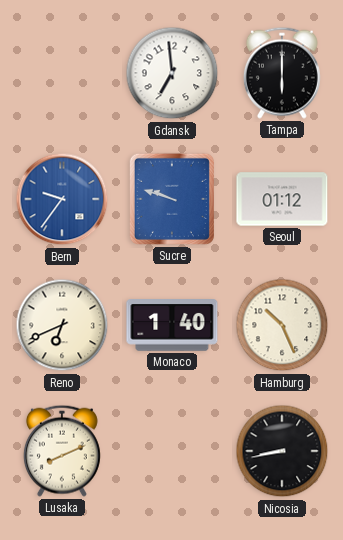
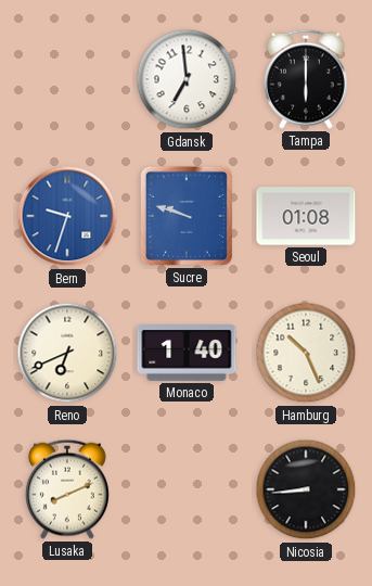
Bern: 9:36 -> 9:33
Seoul: 01:12 -> 01:08
Nicosia: 8:43 -> 8:44
